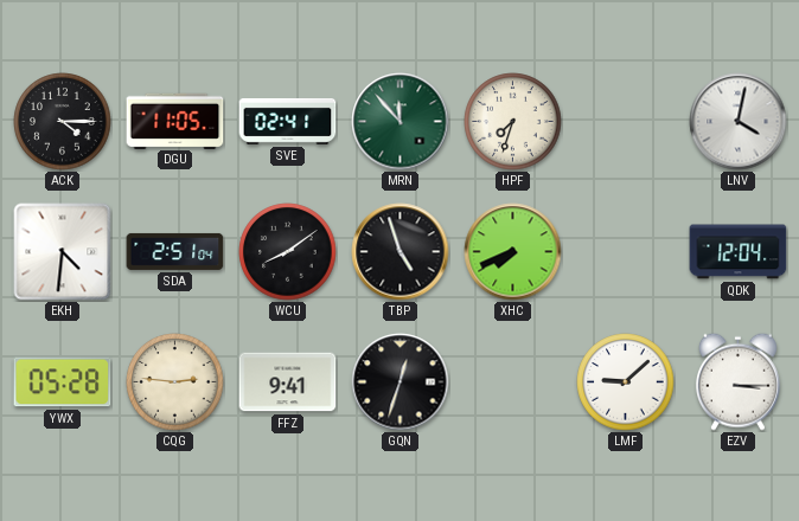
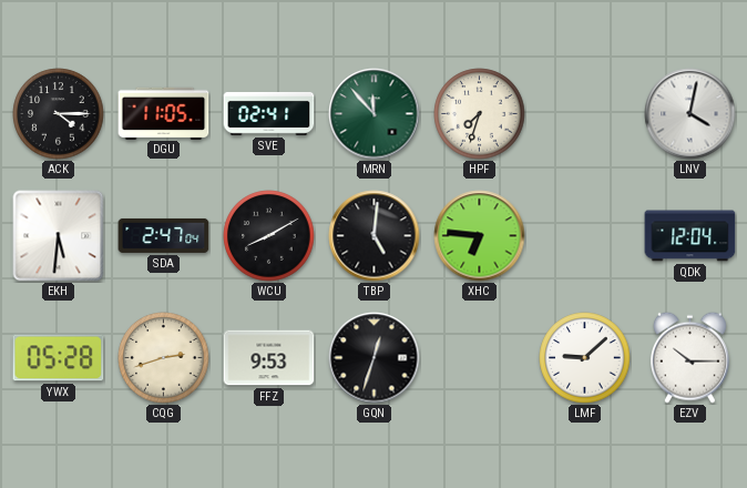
EKH: 4:31 -> 5:31
SDA: 2:51 -> 2:47
WCU: 8:09 -> 8:10
TBP: 4:57 -> 5:01
XHC: 7:41 -> 6:46
CQG: 2:46 -> 2:42
FFZ: 9:41 -> 9:53
EZV: 3:15 -> 10:15
